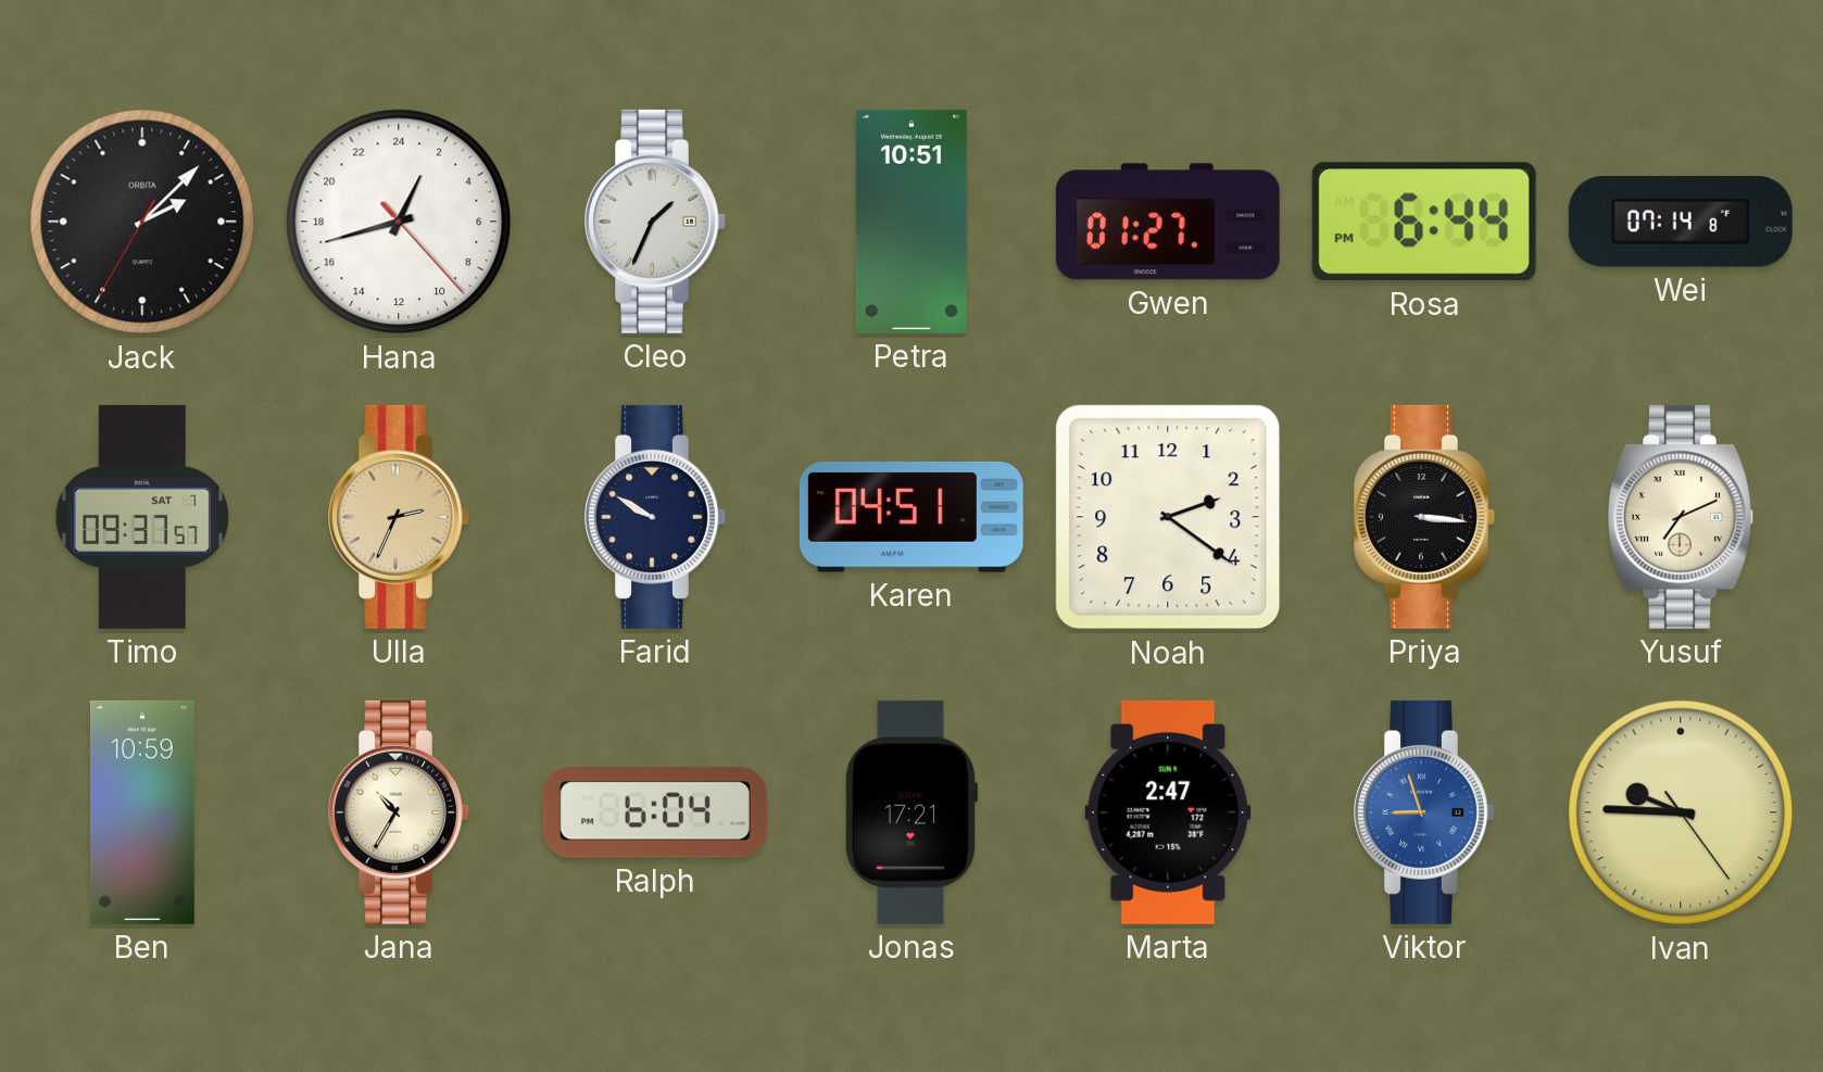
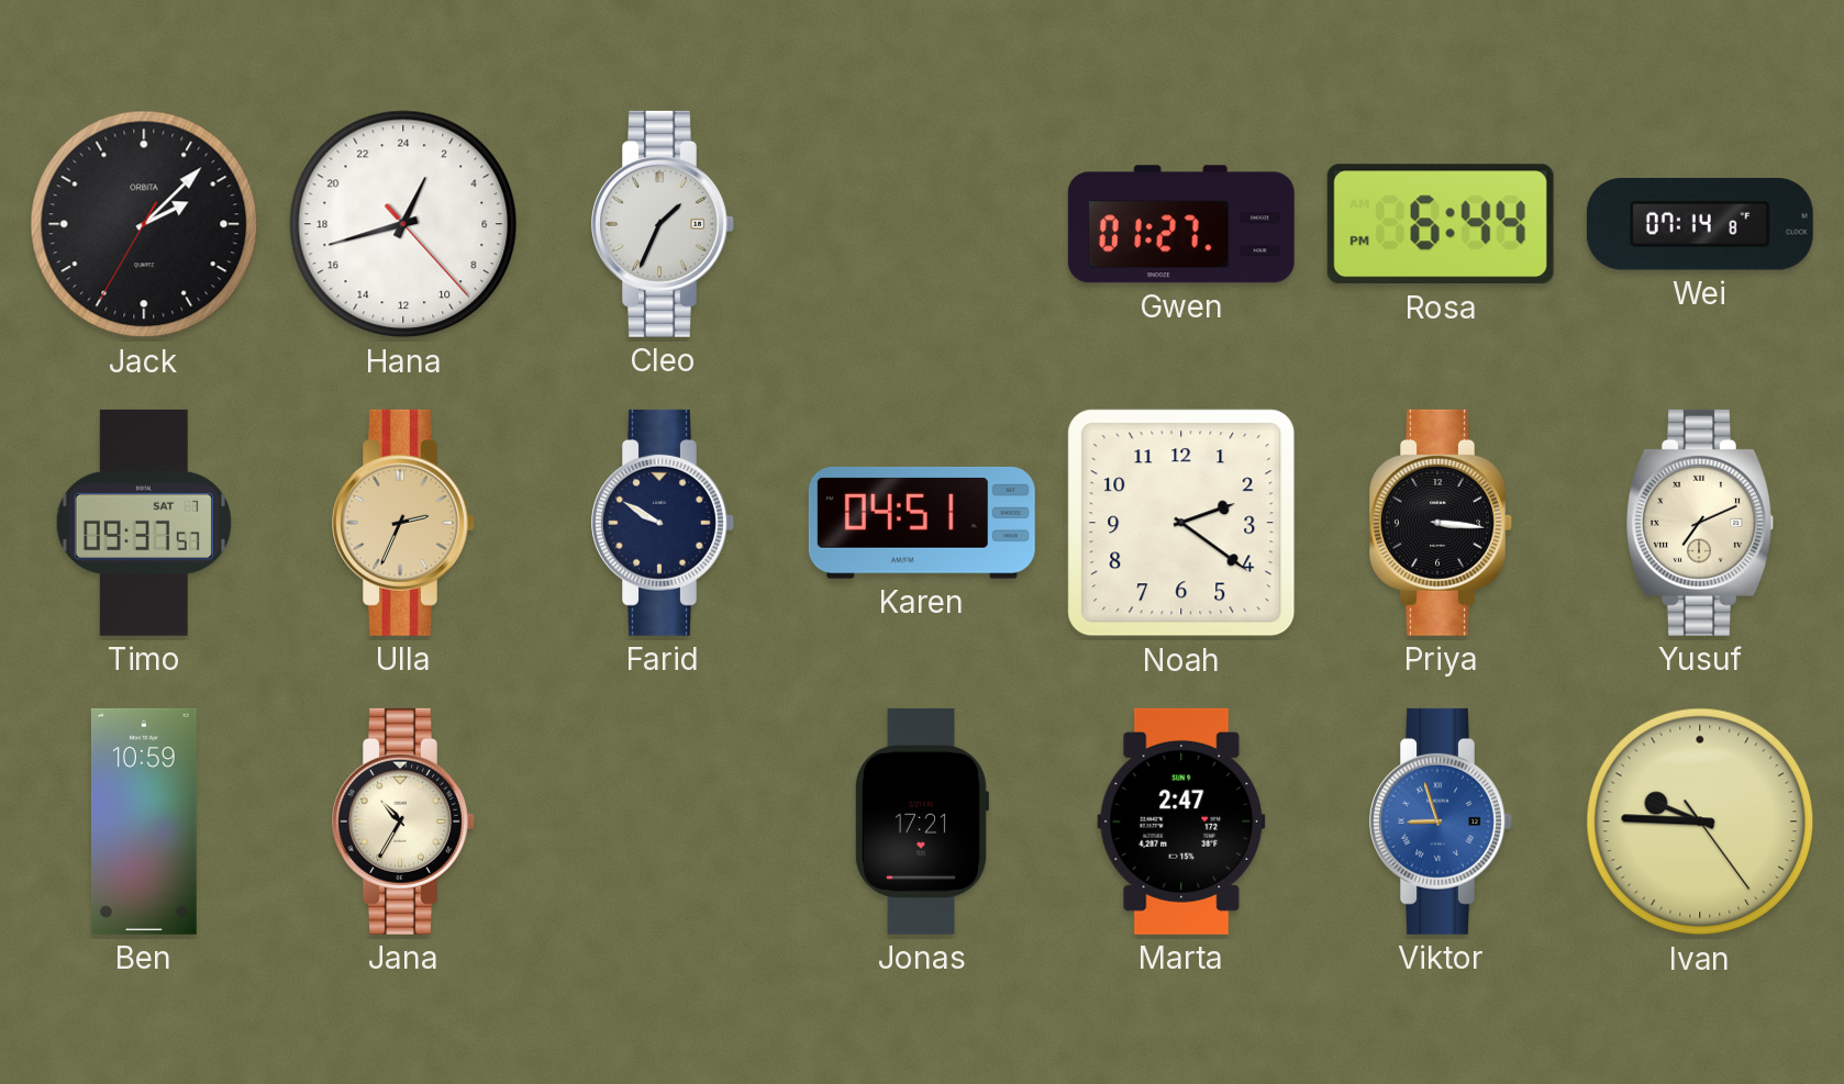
Petra: 10:51 -> none
Ralph: 6:04 -> none
